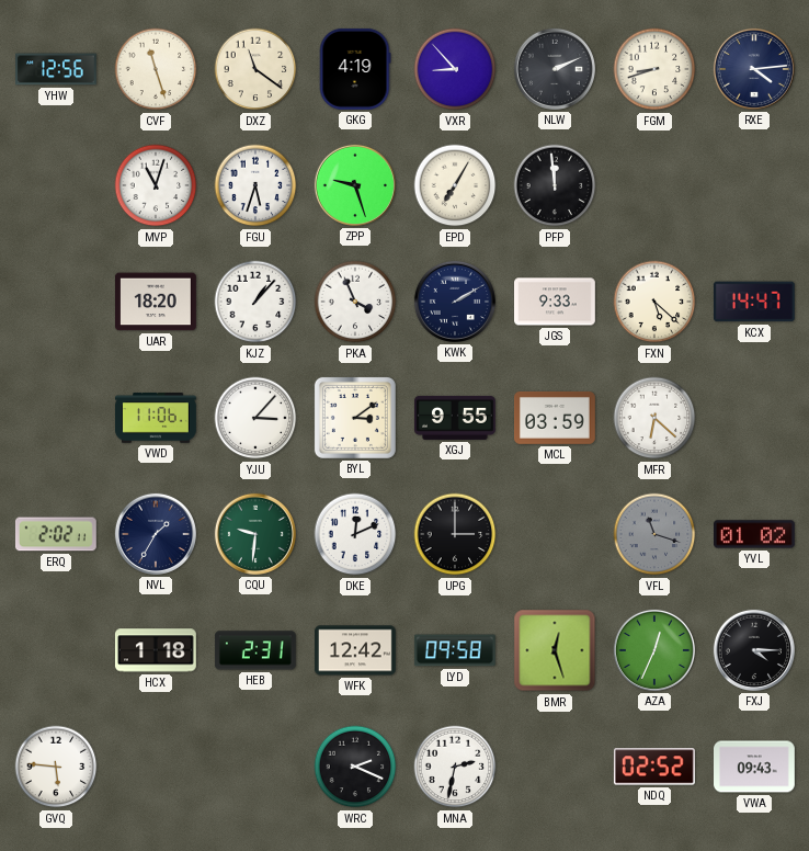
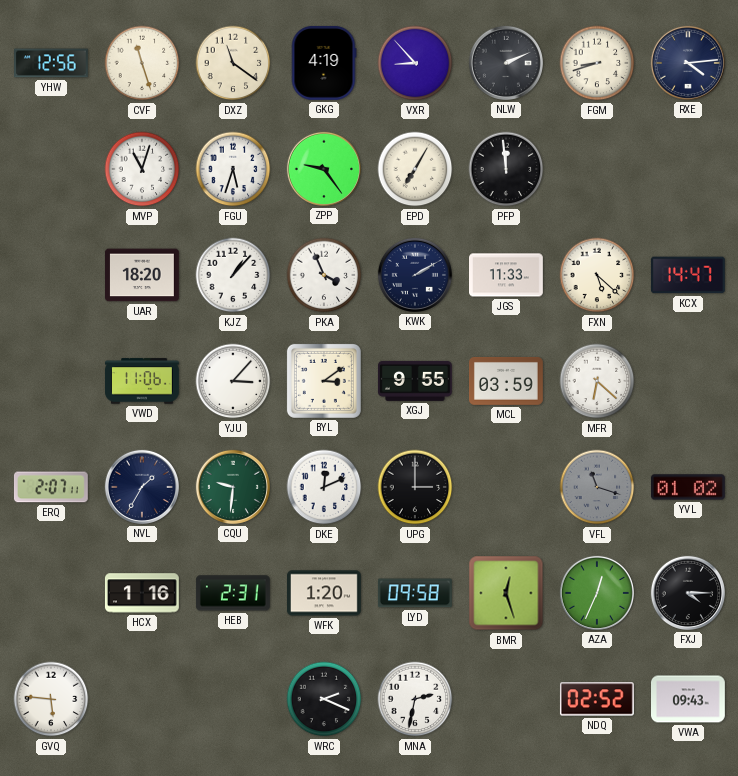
ZPP: 9:27 -> 9:24
JGS: 9:33 -> 11:33
ERQ: 2:02 -> 2:07
HCX: 1:18 -> 1:16
WFK: 12:42 -> 1:20
